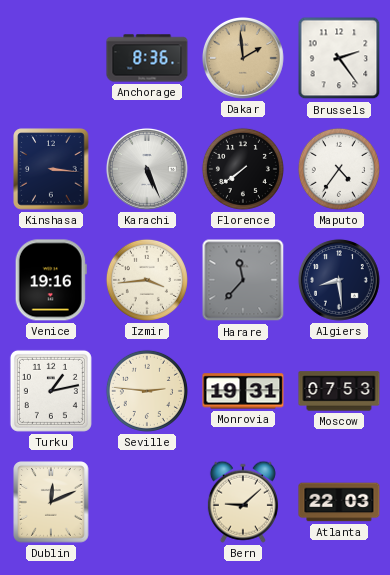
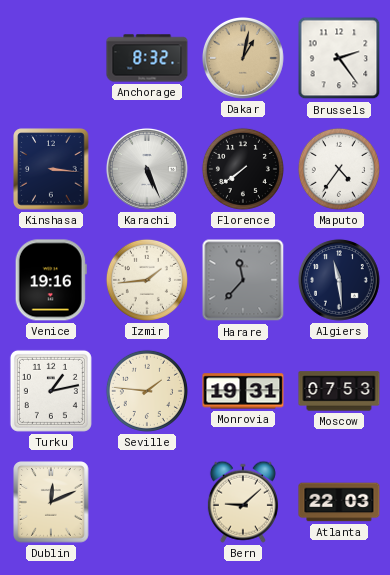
Anchorage: 8:36 -> 8:32
Dakar: 1:59 -> 1:02
Izmir: 3:44 -> 1:44
Algiers: 8:29 -> 11:29
Seville: 2:46 -> 1:46
